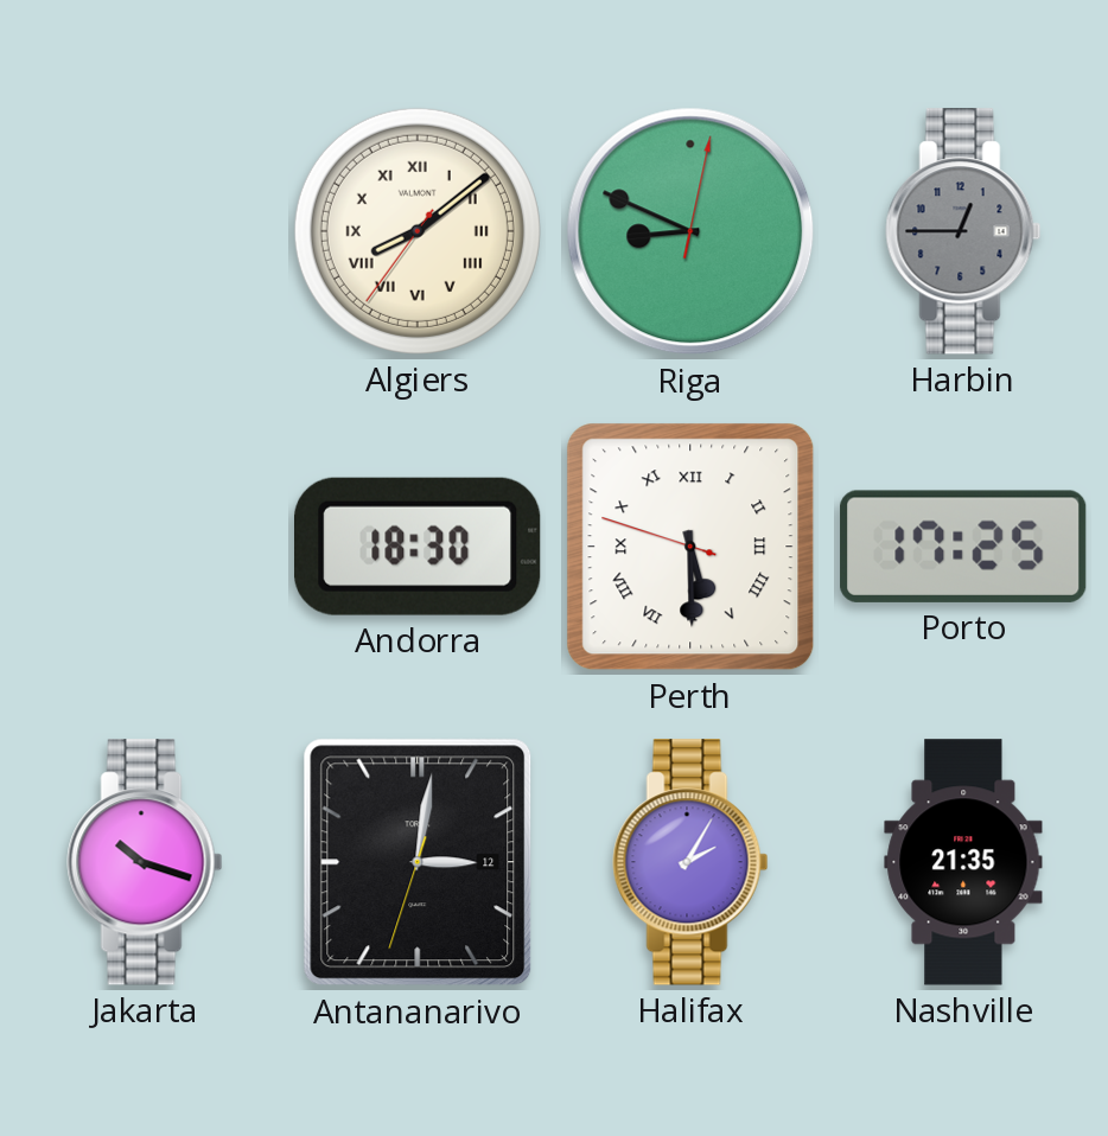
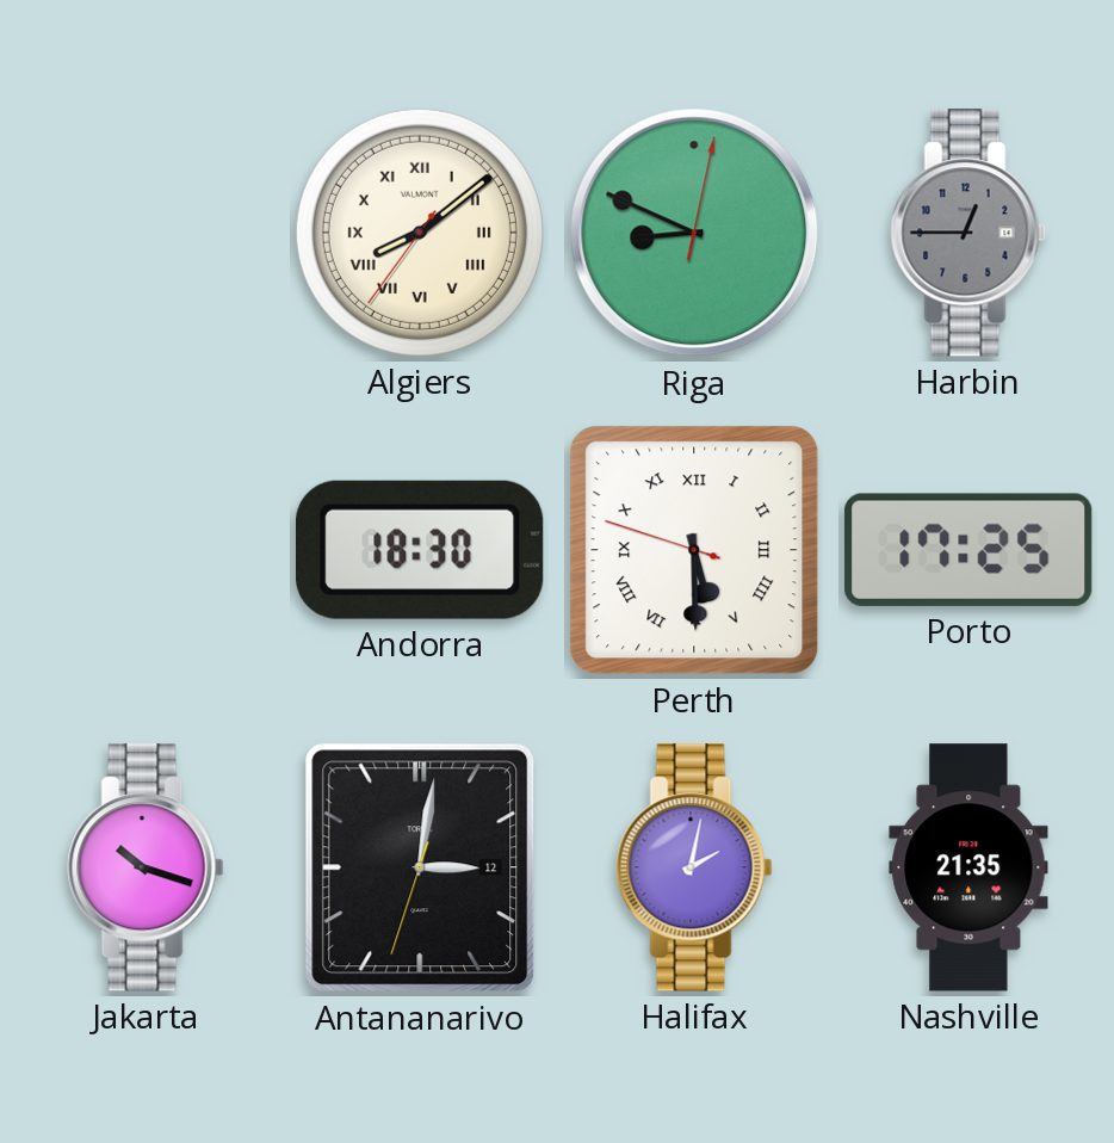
Halifax: 2:05 -> 2:02
